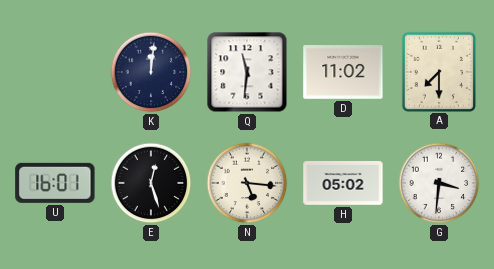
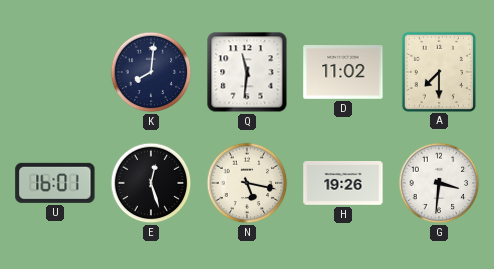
K: 12:01 -> 8:01
N: 5:16 -> 5:17
H: 05:02 -> 19:26
